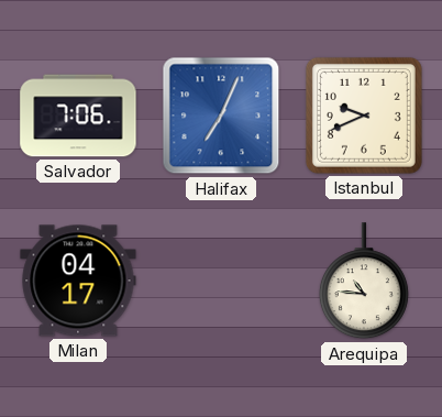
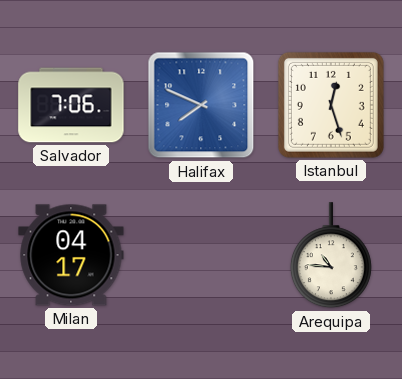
Halifax: 7:04 -> 7:49
Istanbul: 9:41 -> 12:27
